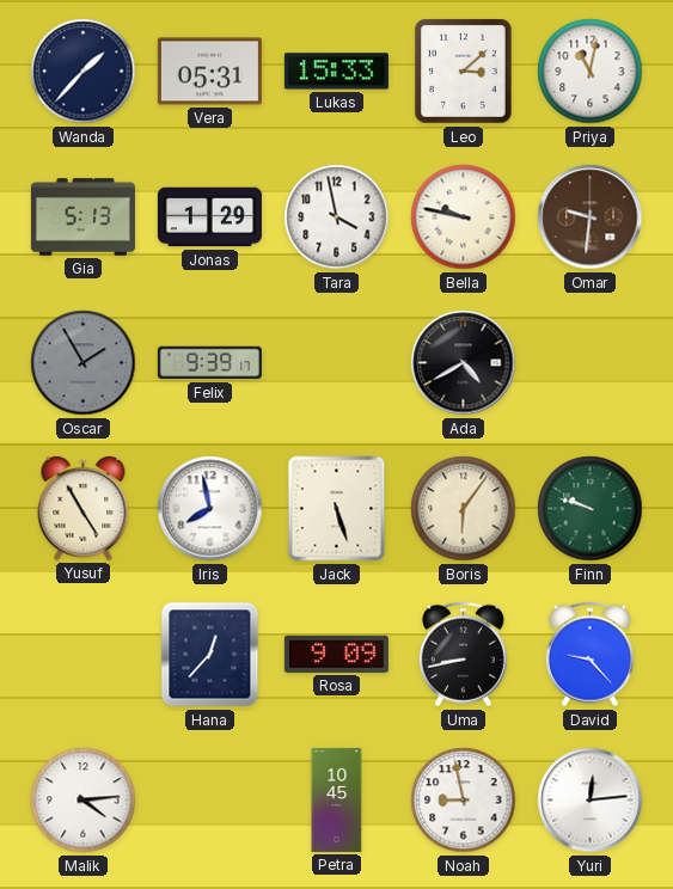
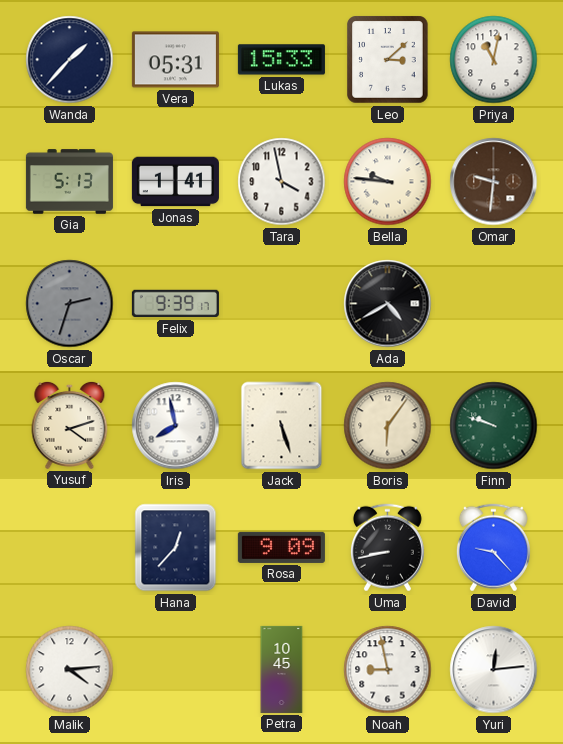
Jonas: 1:29 -> 1:41
Bella: 9:47 -> 9:46
Oscar: 1:55 -> 2:33
Yusuf: 4:55 -> 4:12
